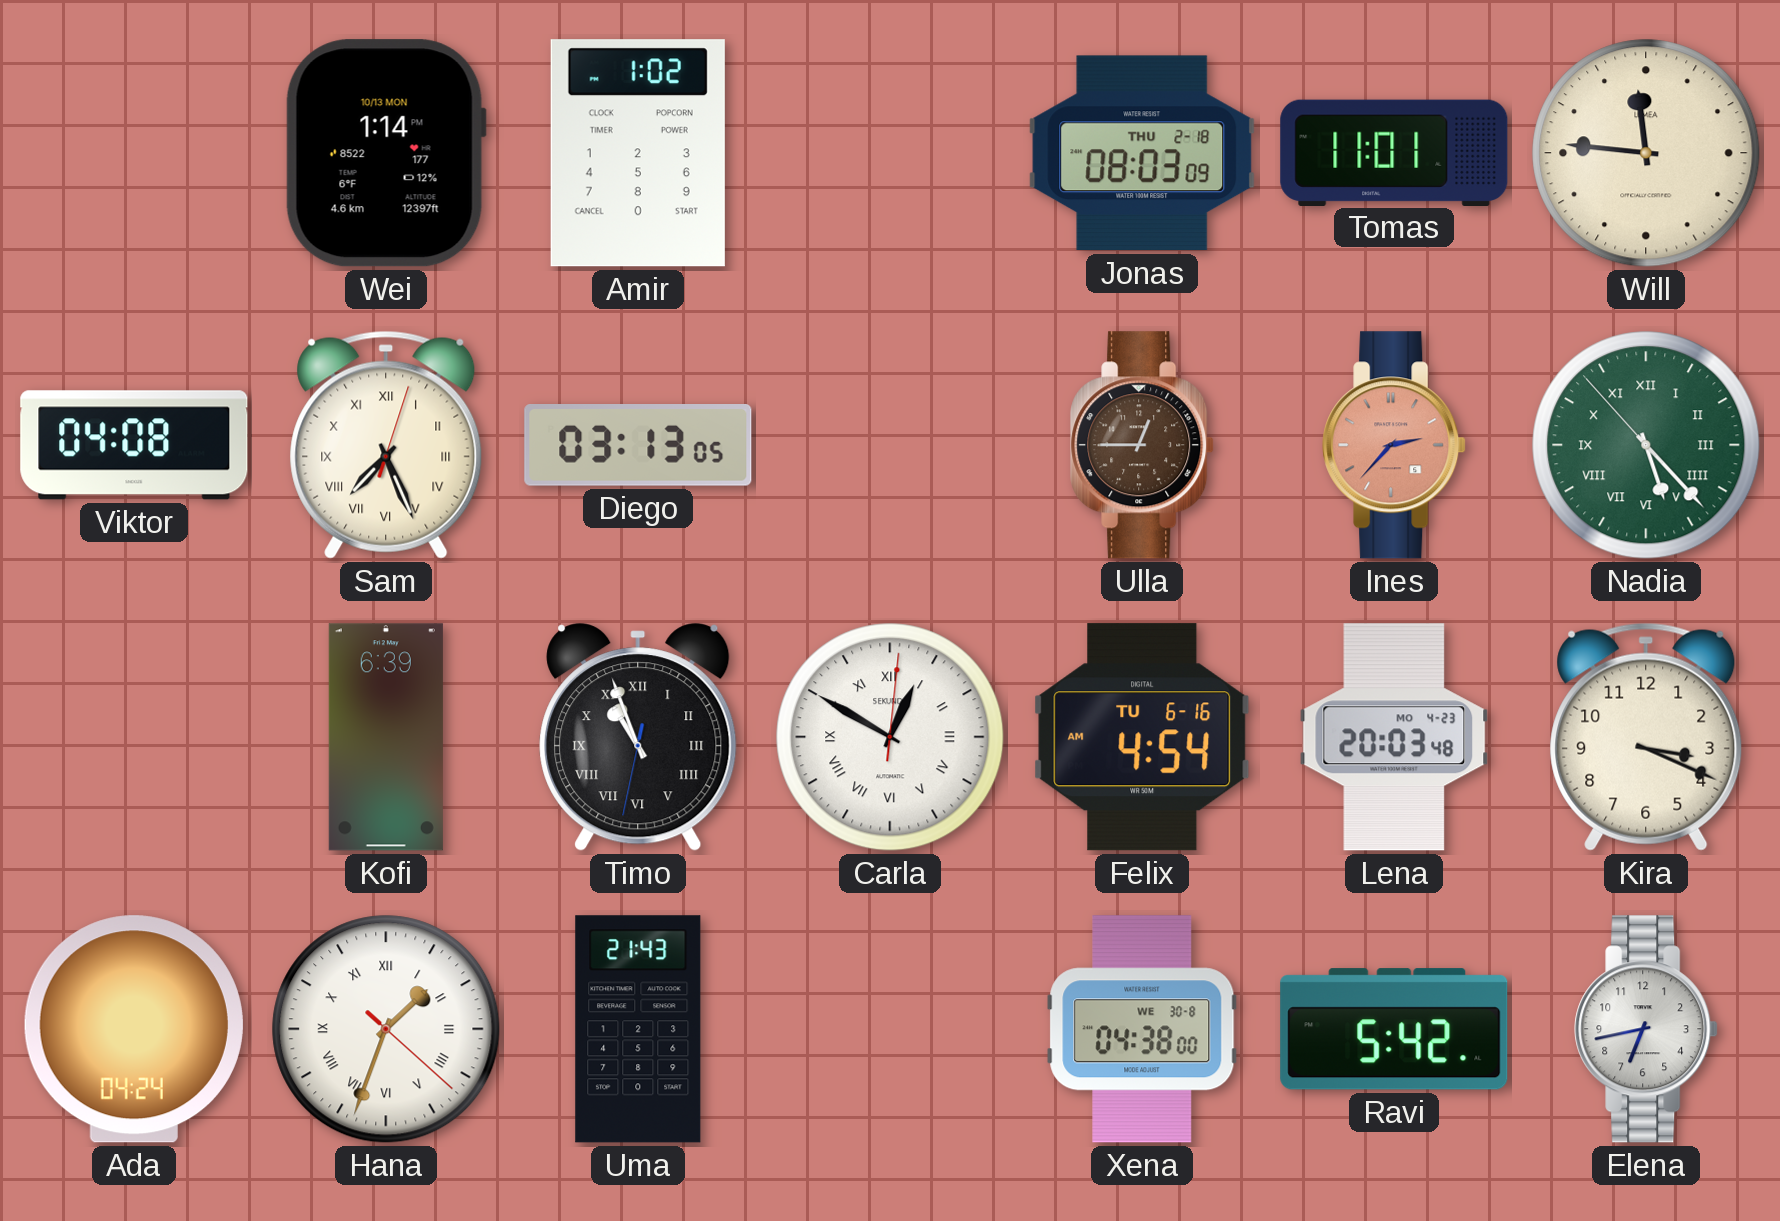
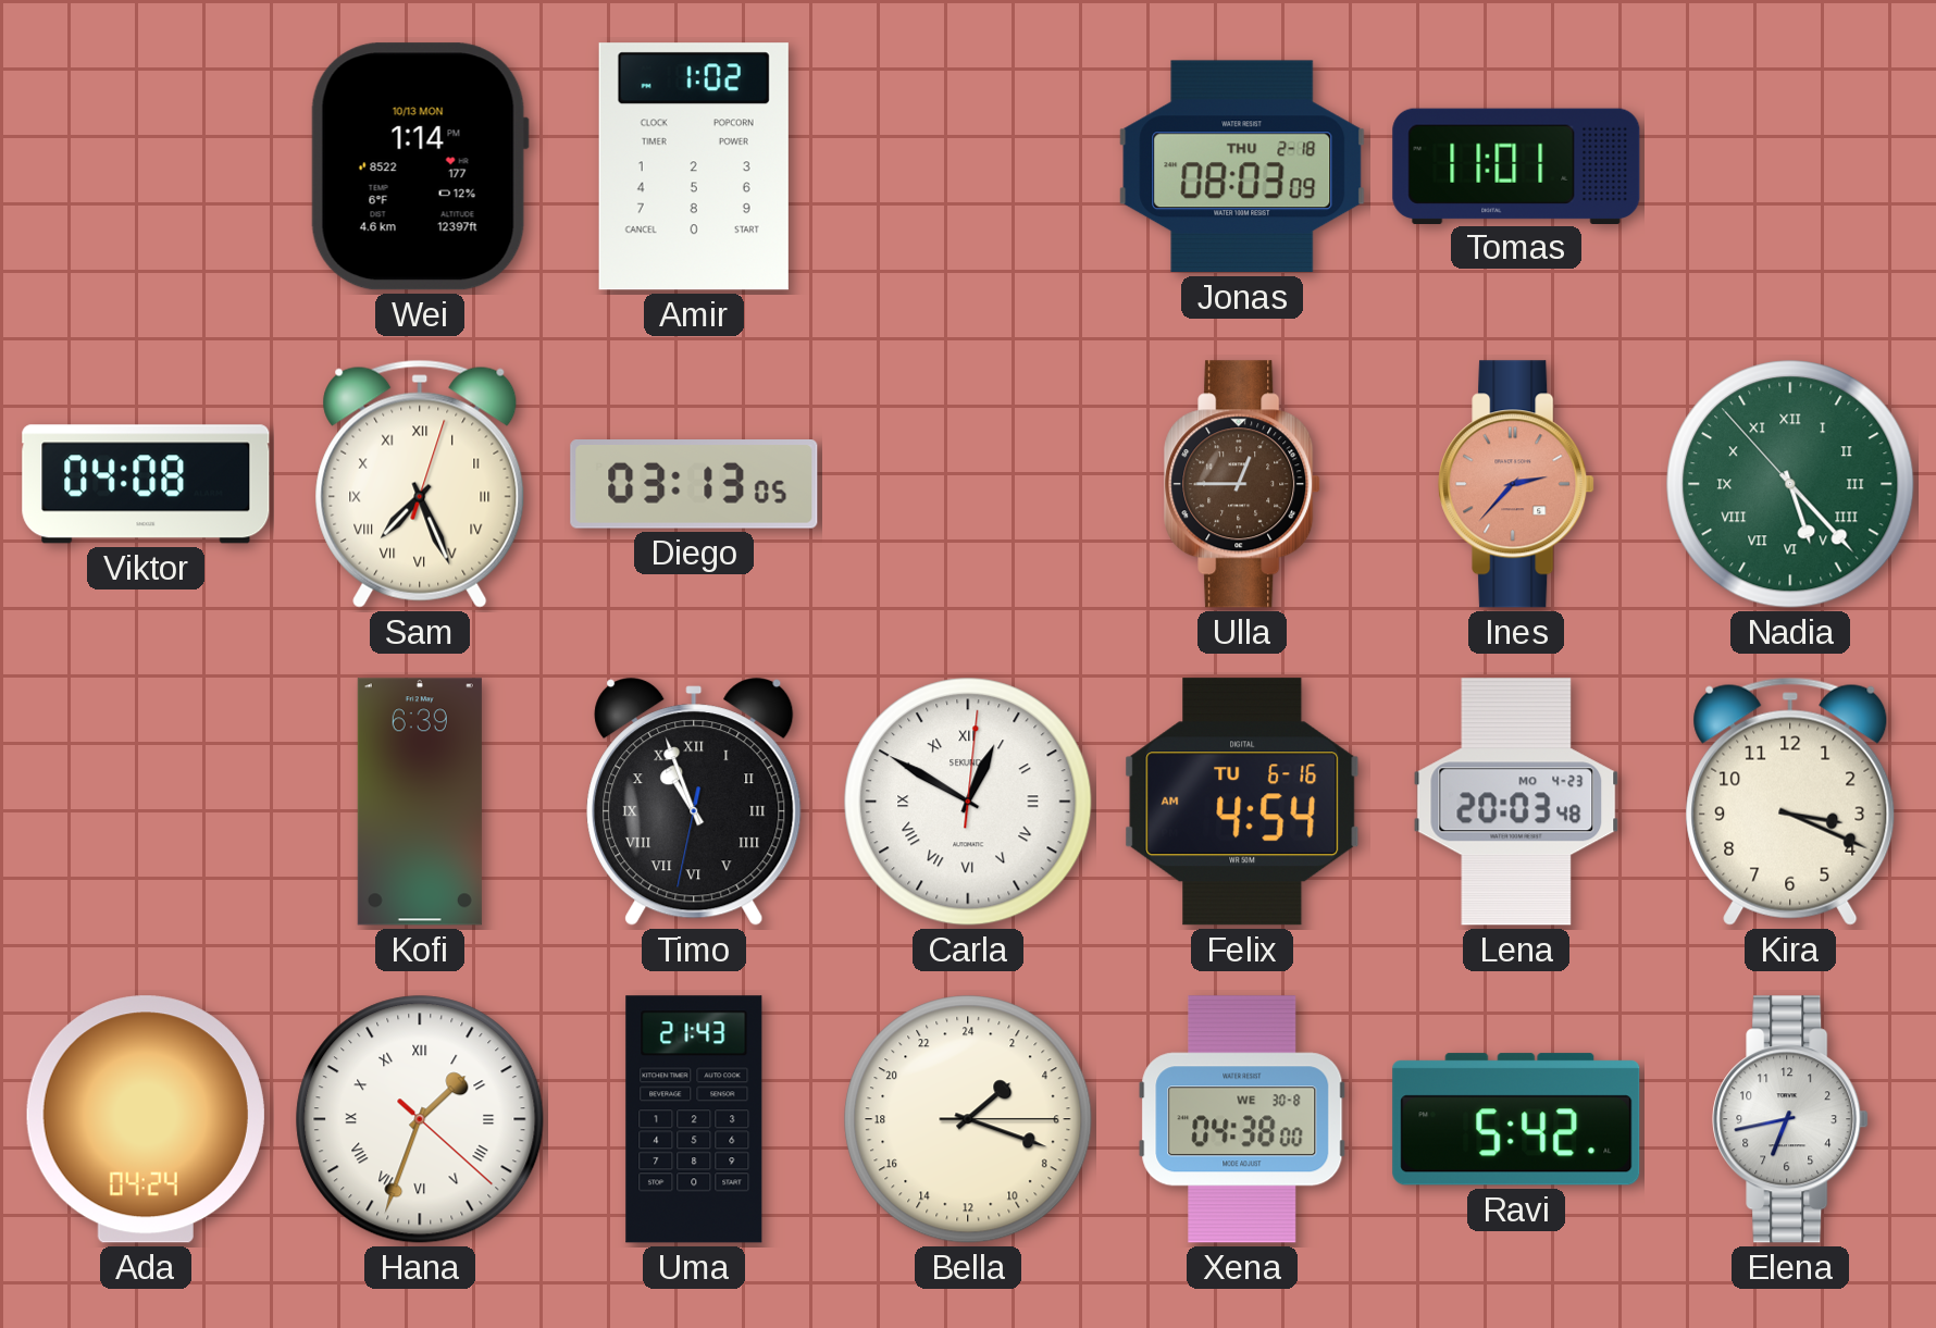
Will: 11:46 -> none
Bella: none -> 3:18
